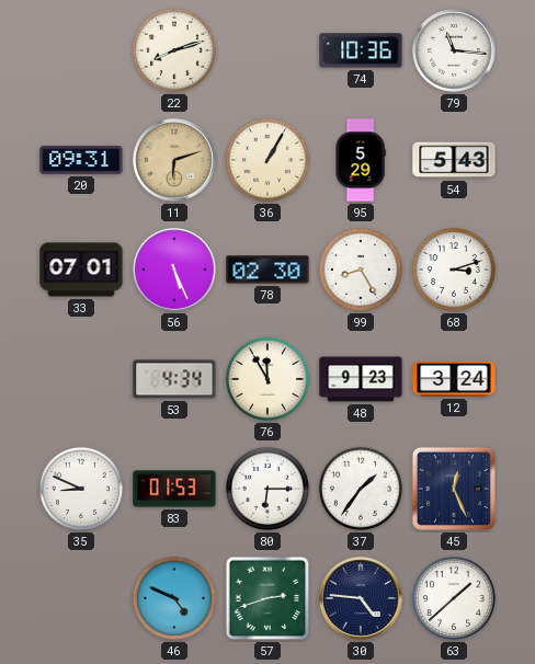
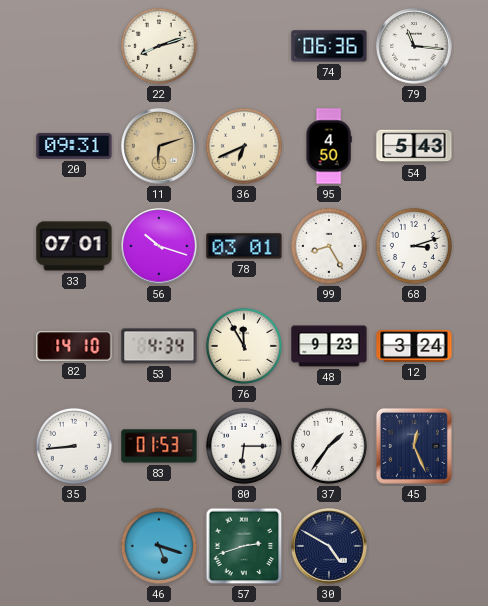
74: 10:36 -> 06:36
36: 1:05 -> 6:41
95: 5:29 -> 4:50
56: 5:26 -> 10:18
78: 02:30 -> 03:01
82: none -> 14:10
35: 8:49 -> 8:44
46: 4:49 -> 5:18
30: 4:46 -> 4:50
63: 1:38 -> none
